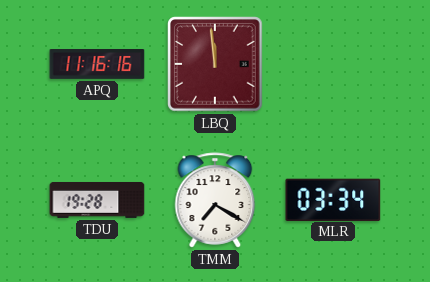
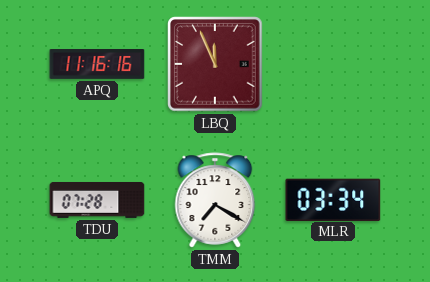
LBQ: 11:59 -> 11:56
TDU: 19:28 -> 07:28
